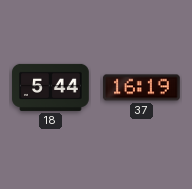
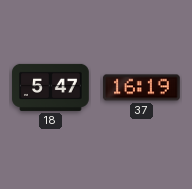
18: 5:44 -> 5:47
